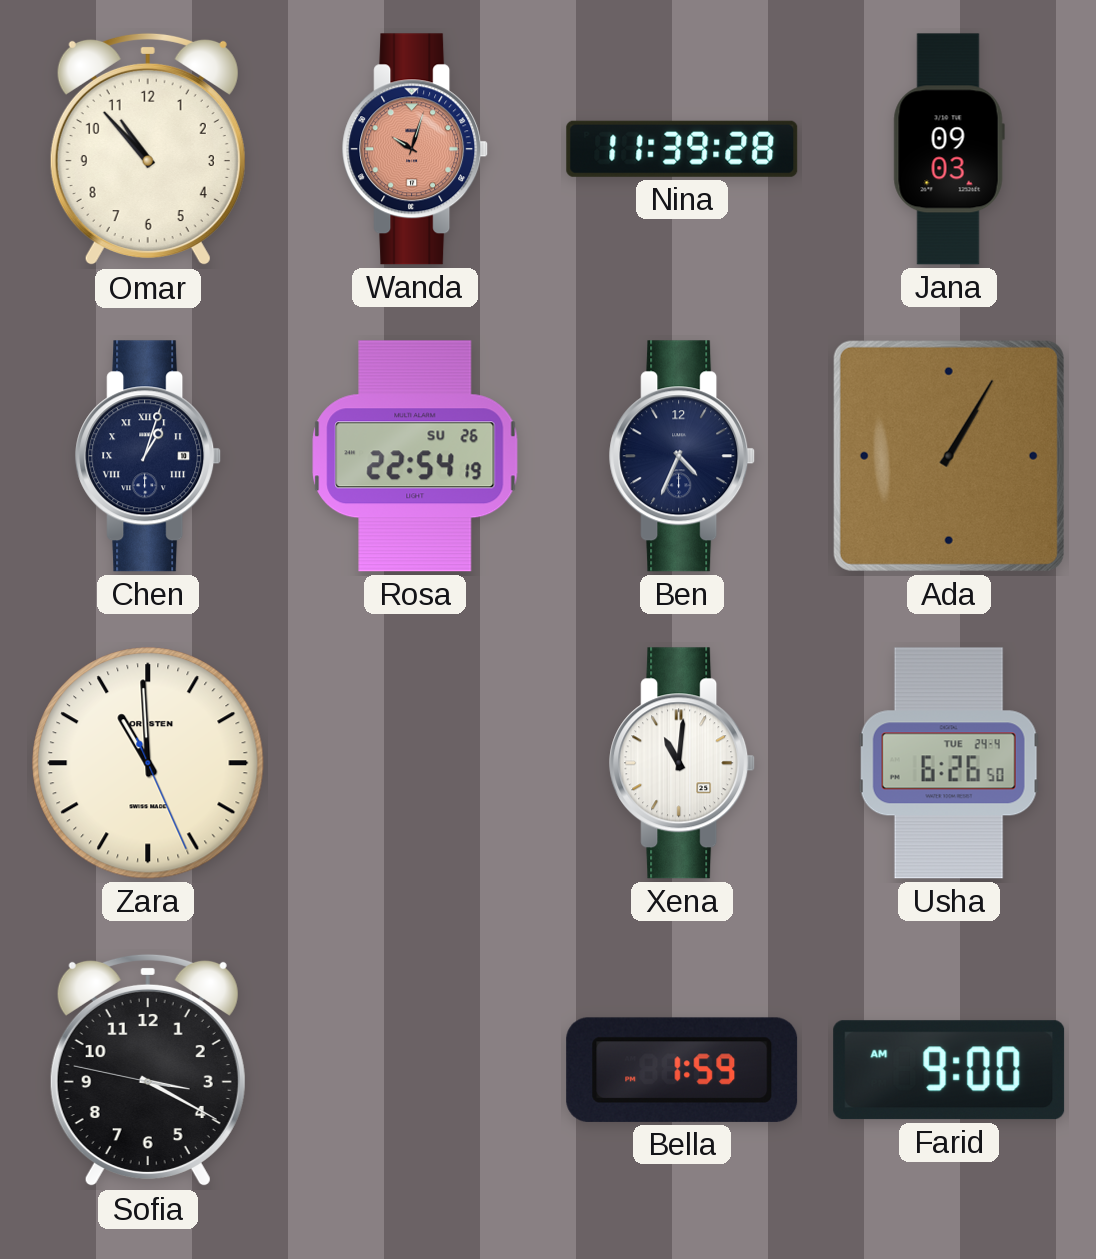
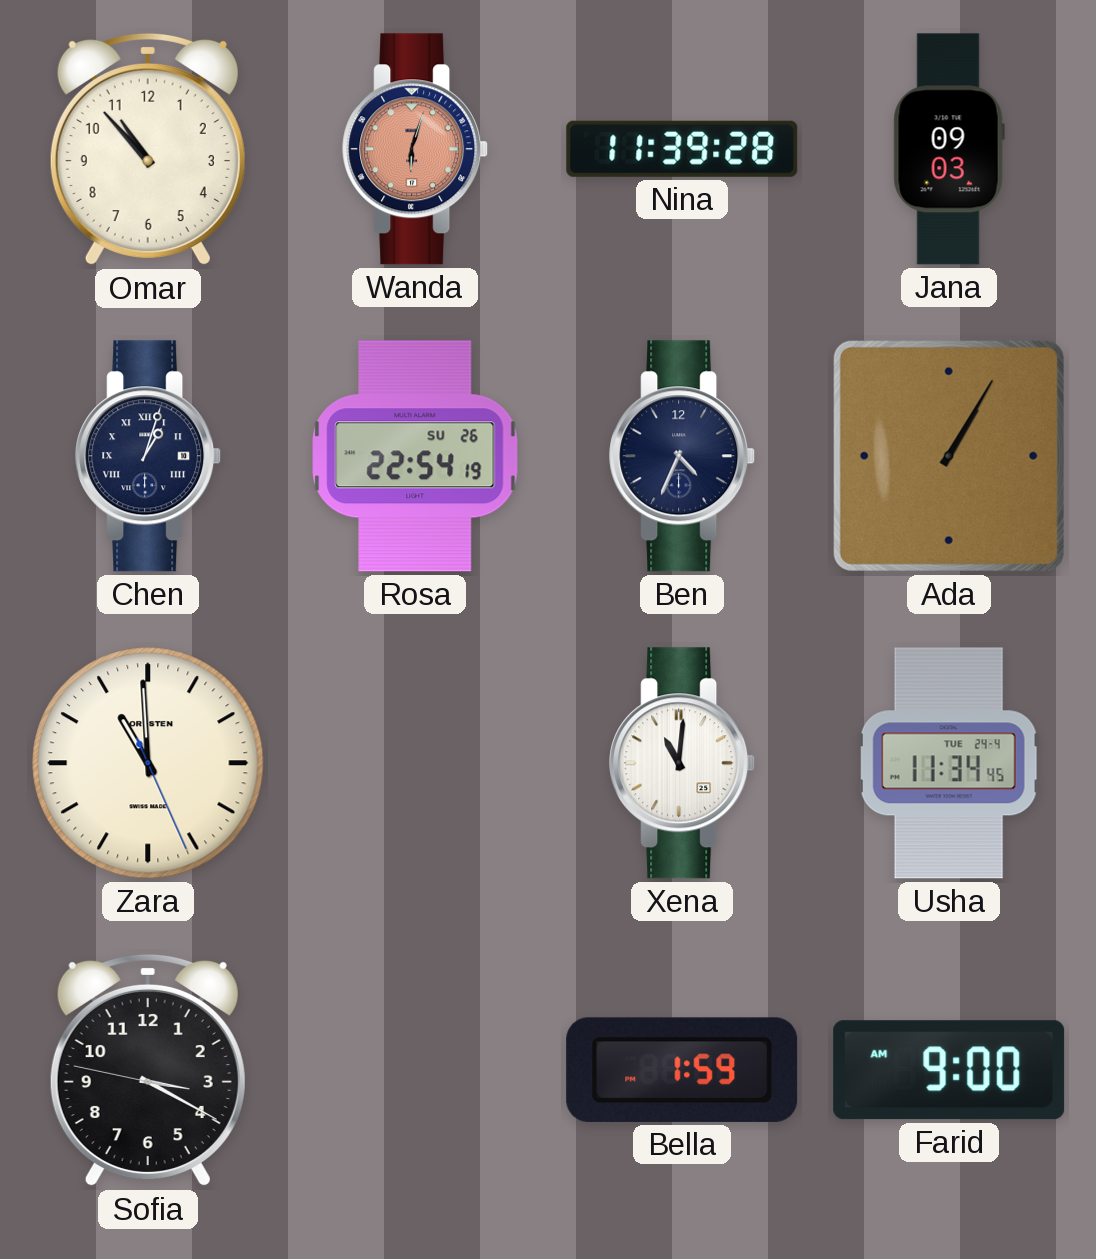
Wanda: 10:03 -> 6:03
Usha: 6:26 -> 11:34
